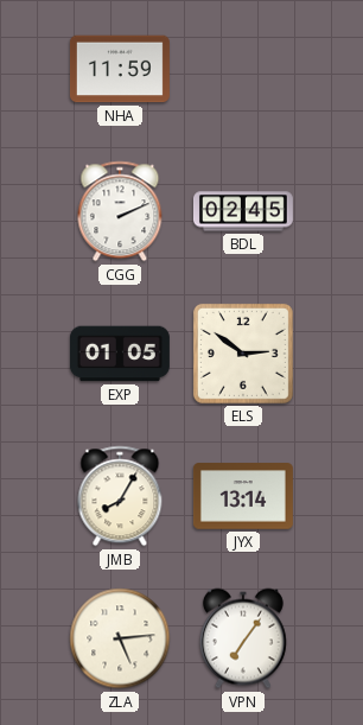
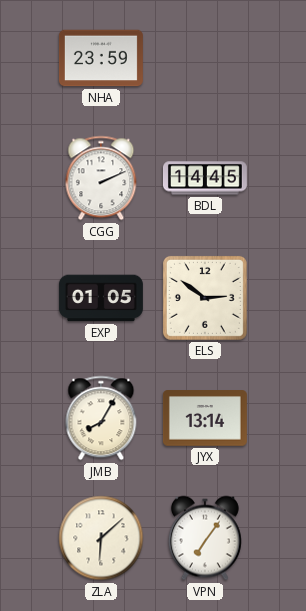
NHA: 11:59 -> 23:59
BDL: 02:45 -> 14:45
ZLA: 5:14 -> 6:08
